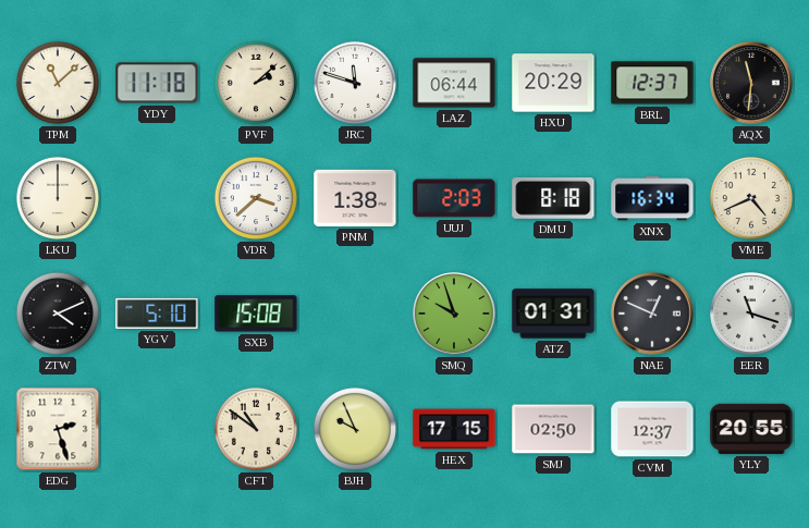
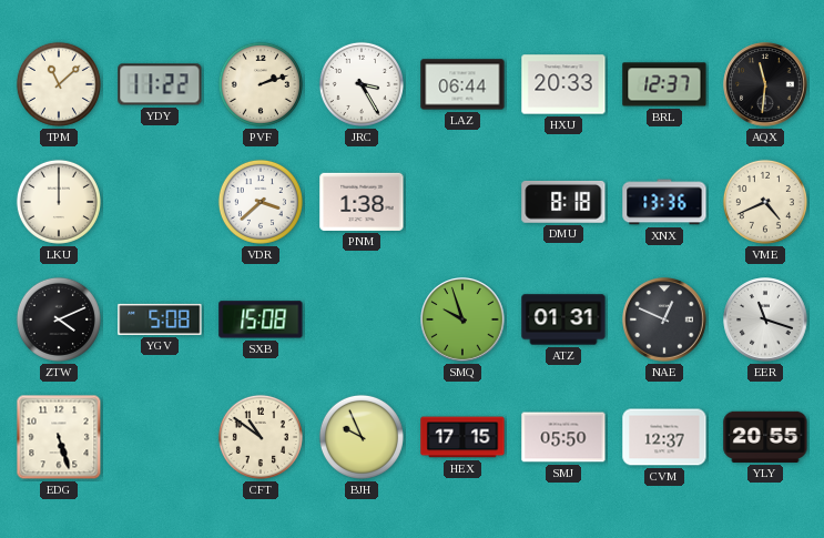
YDY: 11:18 -> 11:22
PVF: 2:08 -> 2:12
JRC: 11:48 -> 3:25
HXU: 20:29 -> 20:33
UUJ: 2:03 -> none
XNX: 16:34 -> 13:36
YGV: 5:10 -> 5:08
EDG: 2:27 -> 5:27
SMJ: 02:50 -> 05:50
